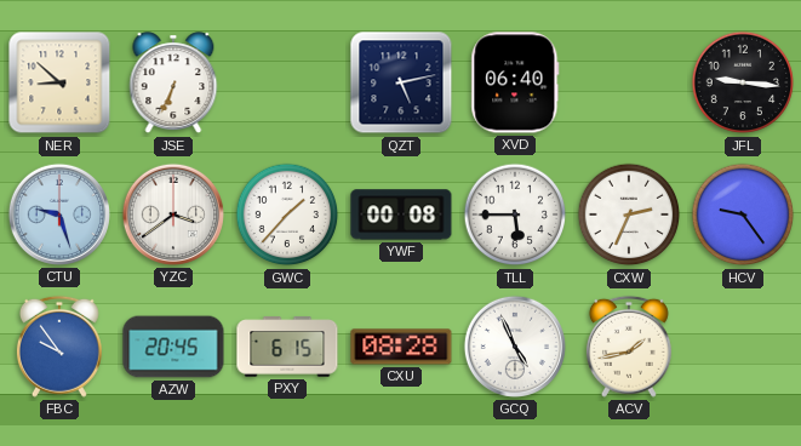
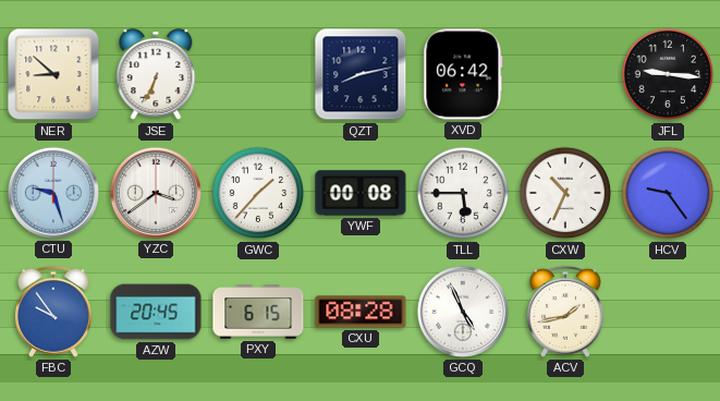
QZT: 5:13 -> 8:13
XVD: 06:40 -> 06:42
CXW: 2:34 -> 10:34
